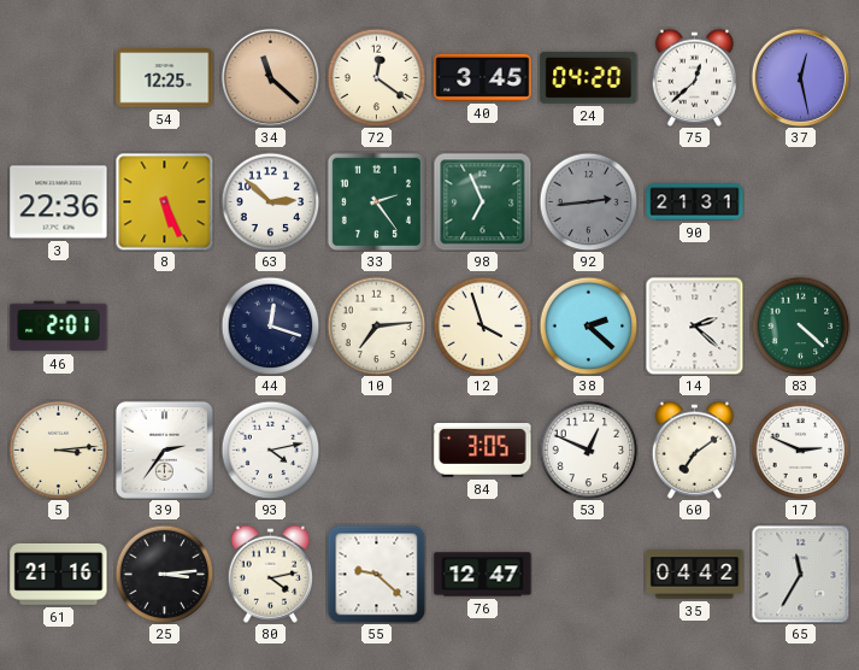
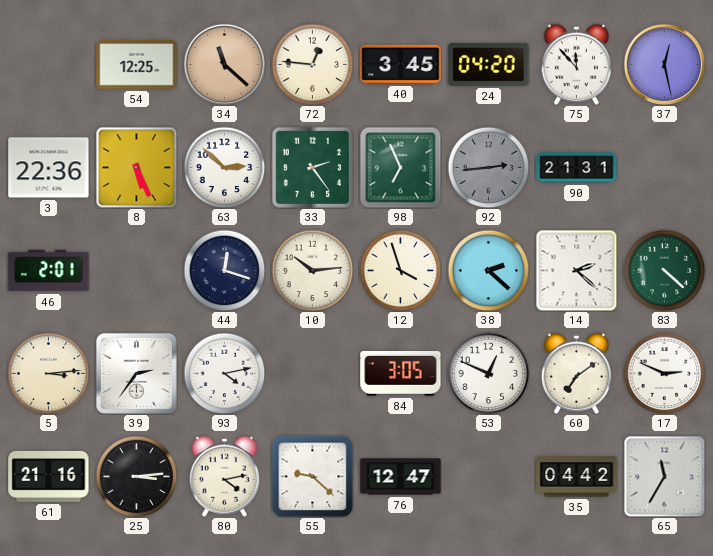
72: 12:21 -> 12:46
75: 12:38 -> 11:53
10: 7:14 -> 10:14
